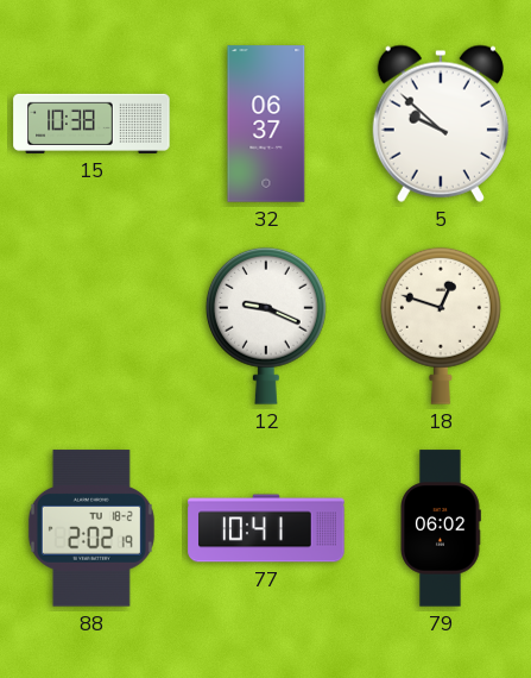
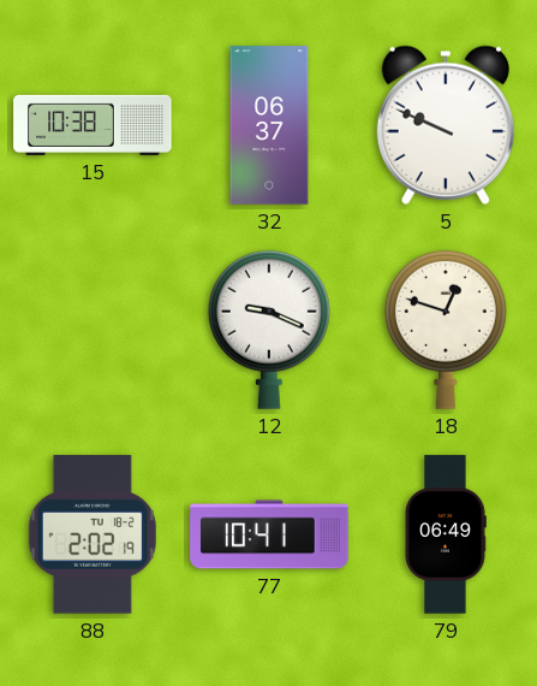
5: 9:52 -> 9:49
79: 06:02 -> 06:49
